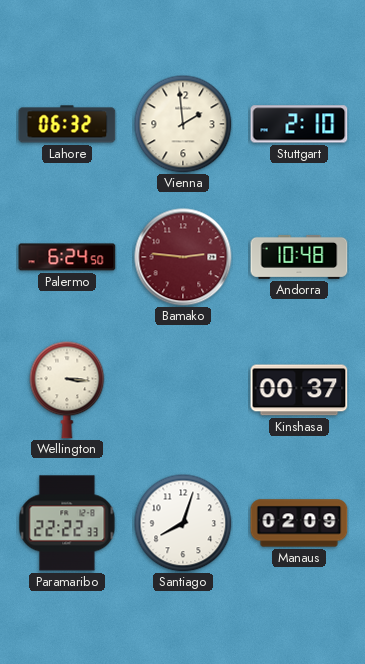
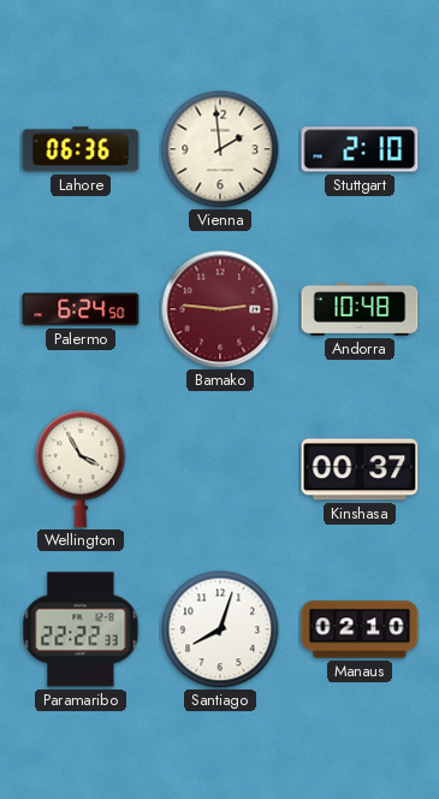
Lahore: 06:32 -> 06:36
Wellington: 3:16 -> 3:55
Manaus: 02:09 -> 02:10
